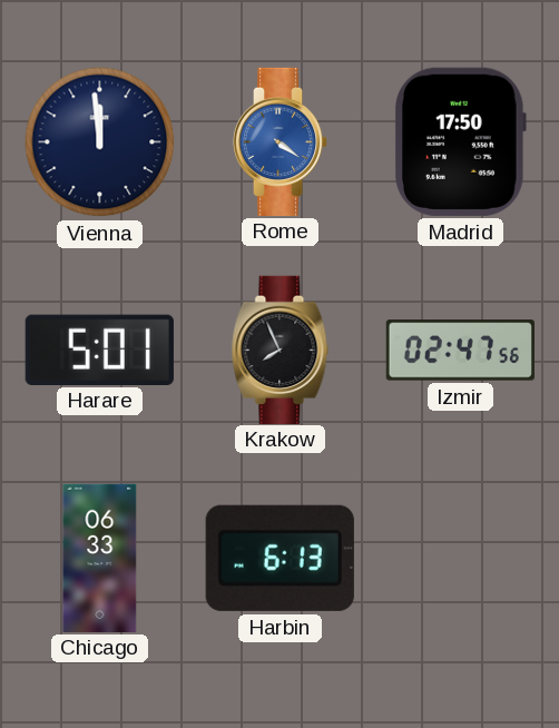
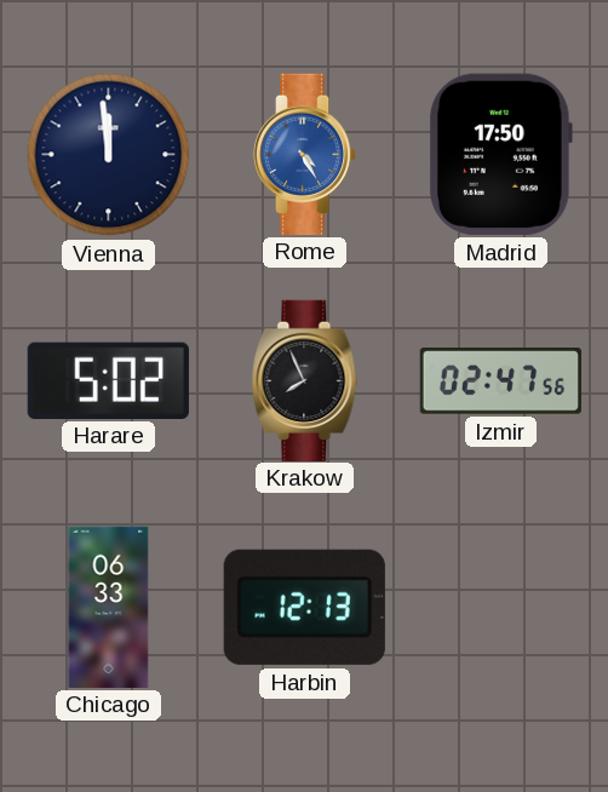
Rome: 4:21 -> 4:25
Harare: 5:01 -> 5:02
Harbin: 6:13 -> 12:13
